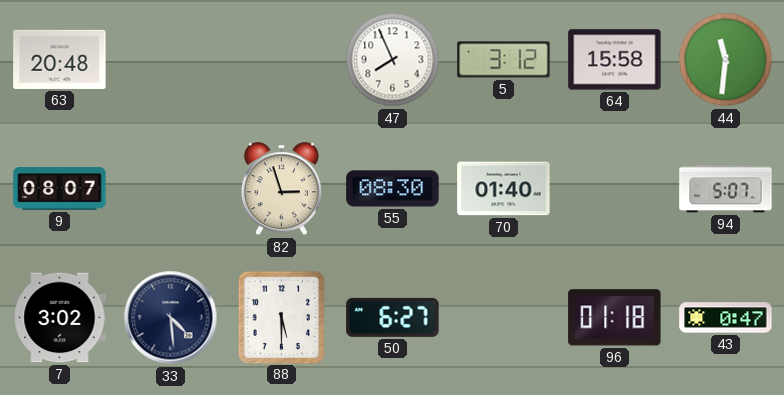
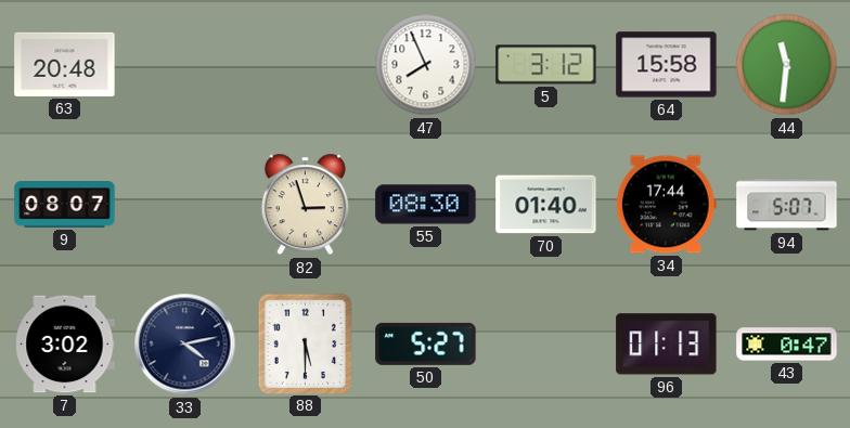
34: none -> 17:44
33: 4:29 -> 4:13
50: 6:27 -> 5:27
96: 01:18 -> 01:13
